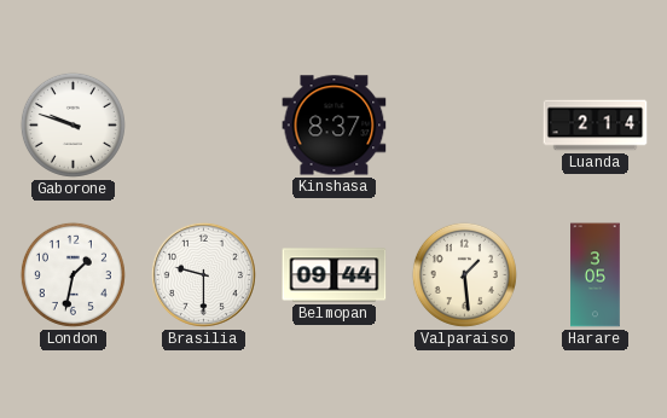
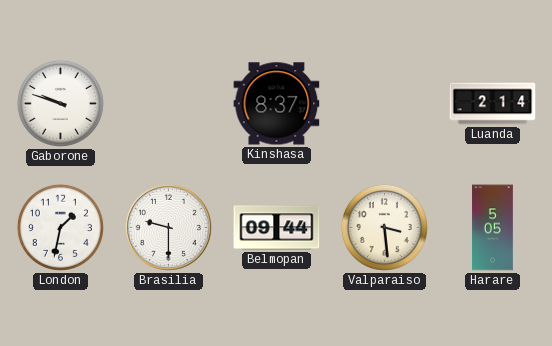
Valparaiso: 1:29 -> 3:29
Harare: 3:05 -> 5:05
